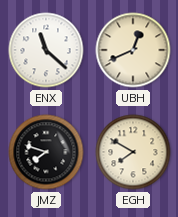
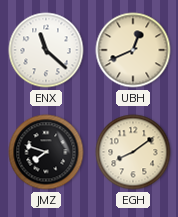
EGH: 7:50 -> 8:09
